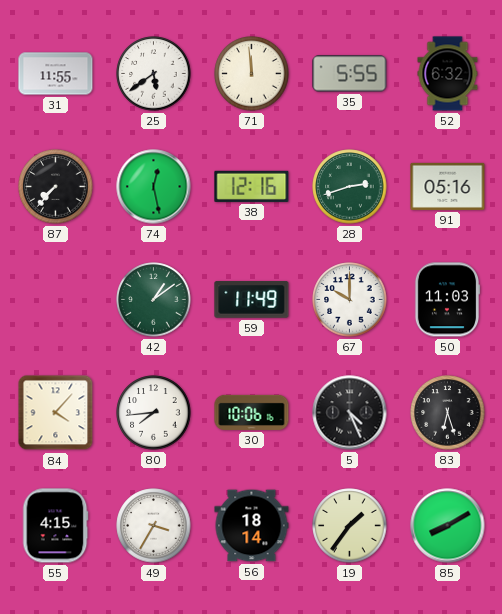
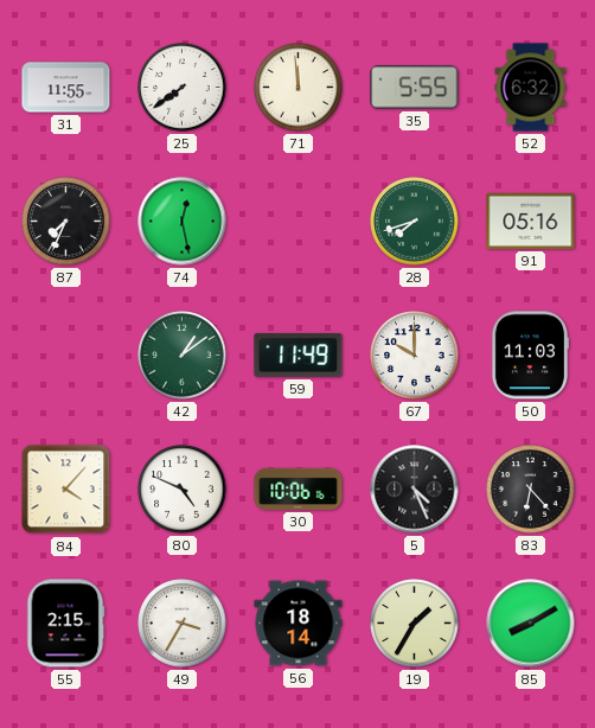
25: 5:39 -> 7:39
87: 7:37 -> 7:34
38: 12:16 -> none
28: 2:42 -> 7:42
80: 7:44 -> 4:49
83: 6:27 -> 6:23
55: 4:15 -> 2:15
19: 1:36 -> 1:35
